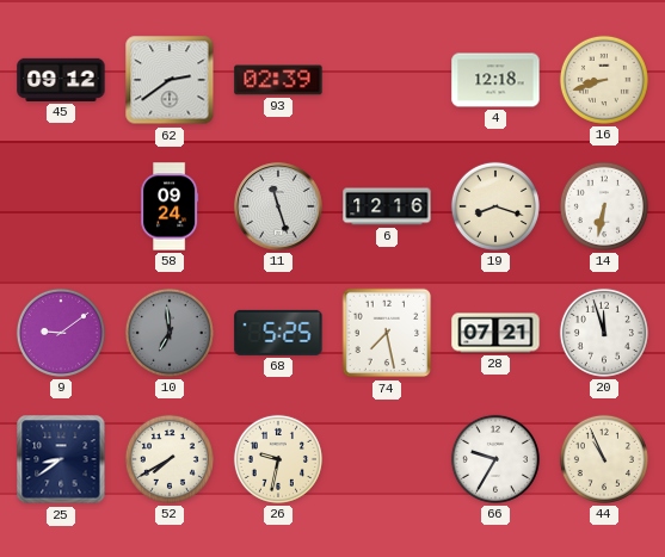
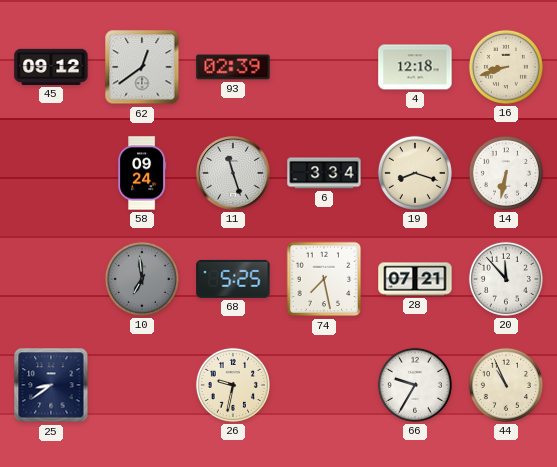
62: 2:39 -> 12:39
6: 12:16 -> 3:34
9: 9:09 -> none
20: 11:57 -> 11:53
52: 7:40 -> none
